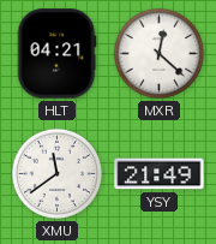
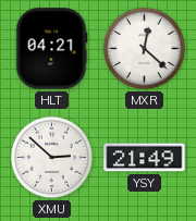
XMU: 11:39 -> 2:52
